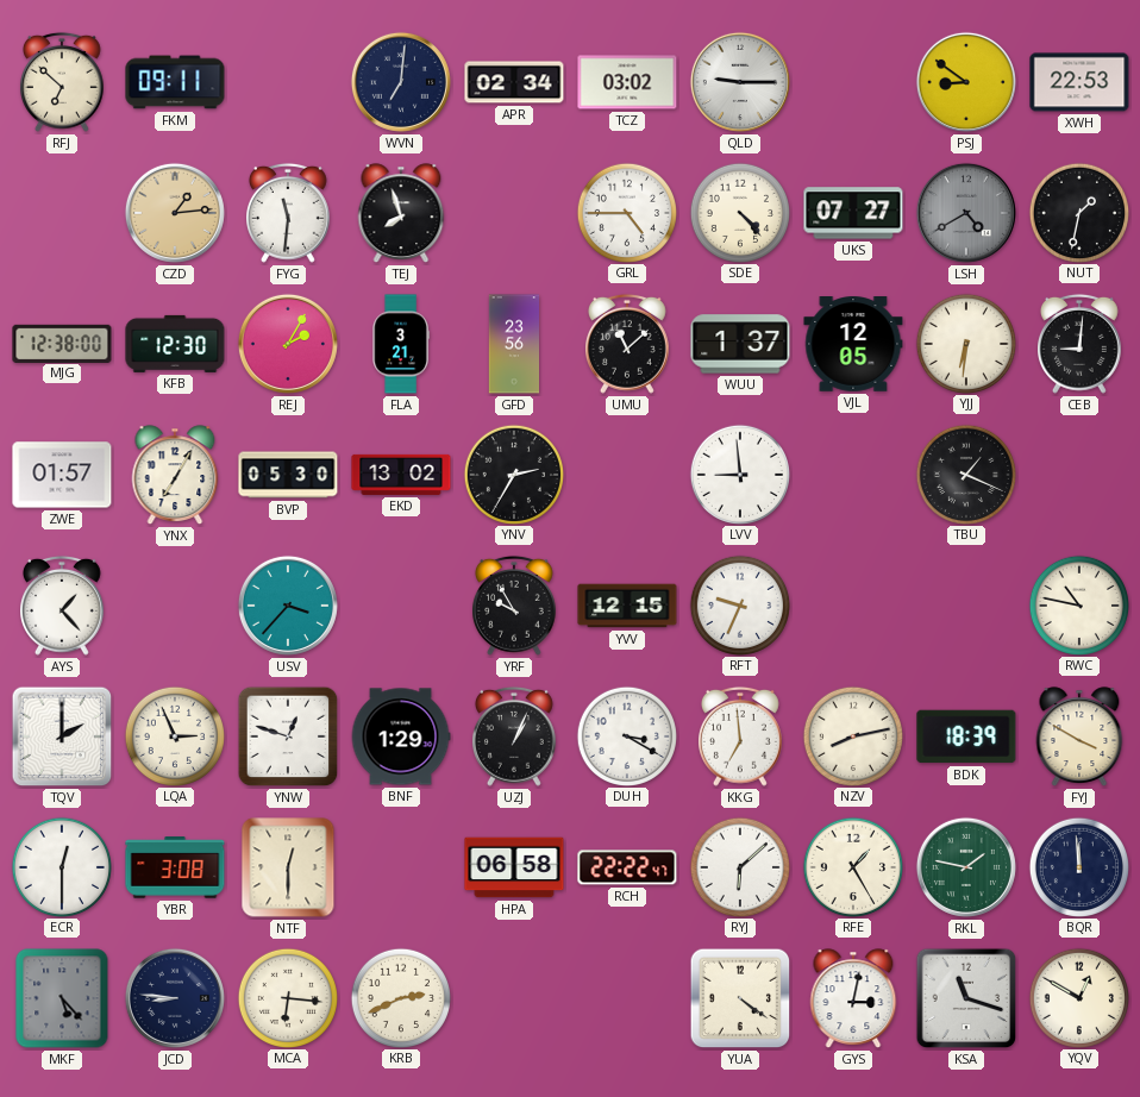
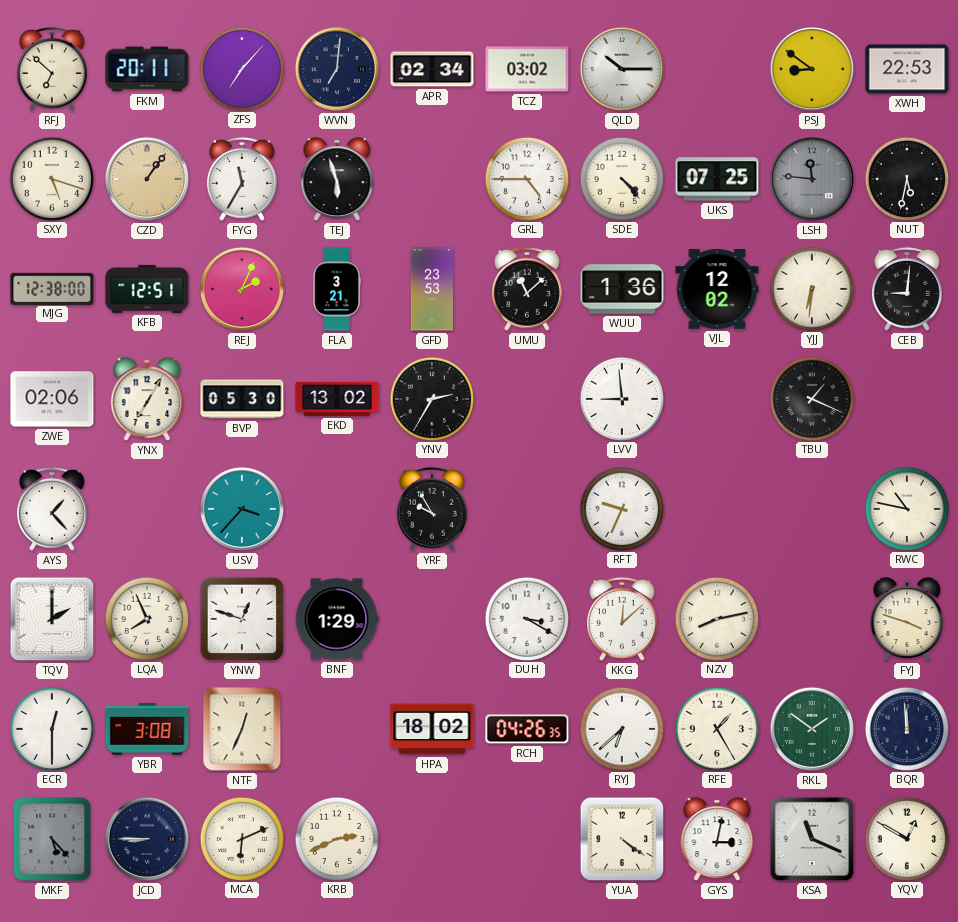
FKM: 09:11 -> 20:11
ZFS: none -> 7:07
QLD: 9:15 -> 10:15
SXY: none -> 5:18
CZD: 1:14 -> 1:06
FYG: 11:31 -> 11:35
TEJ: 7:57 -> 5:57
UKS: 07:27 -> 07:25
LSH: 4:40 -> 11:46
NUT: 1:32 -> 5:32
KFB: 12:30 -> 12:51
REJ: 2:05 -> 2:04
GFD: 23:56 -> 23:53
WUU: 1:37 -> 1:36
VJL: 12:05 -> 12:02
ZWE: 01:57 -> 02:06
YVV: 12:15 -> none
LQA: 2:56 -> 7:56
UZJ: 1:04 -> none
KKG: 6:59 -> 12:08
BDK: 18:39 -> none
FYJ: 3:50 -> 3:48
NTF: 12:30 -> 12:34
HPA: 06:58 -> 18:02
RCH: 22:22 -> 04:26
RYJ: 6:08 -> 6:38
RKL: 1:47 -> 1:51
JCD: 8:46 -> 8:45
MCA: 6:16 -> 6:11
KSA: 11:18 -> 11:19
